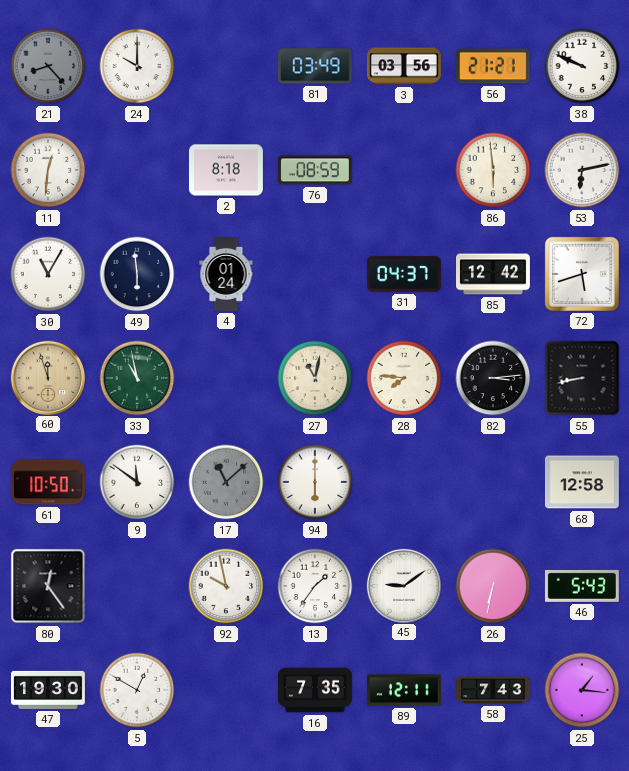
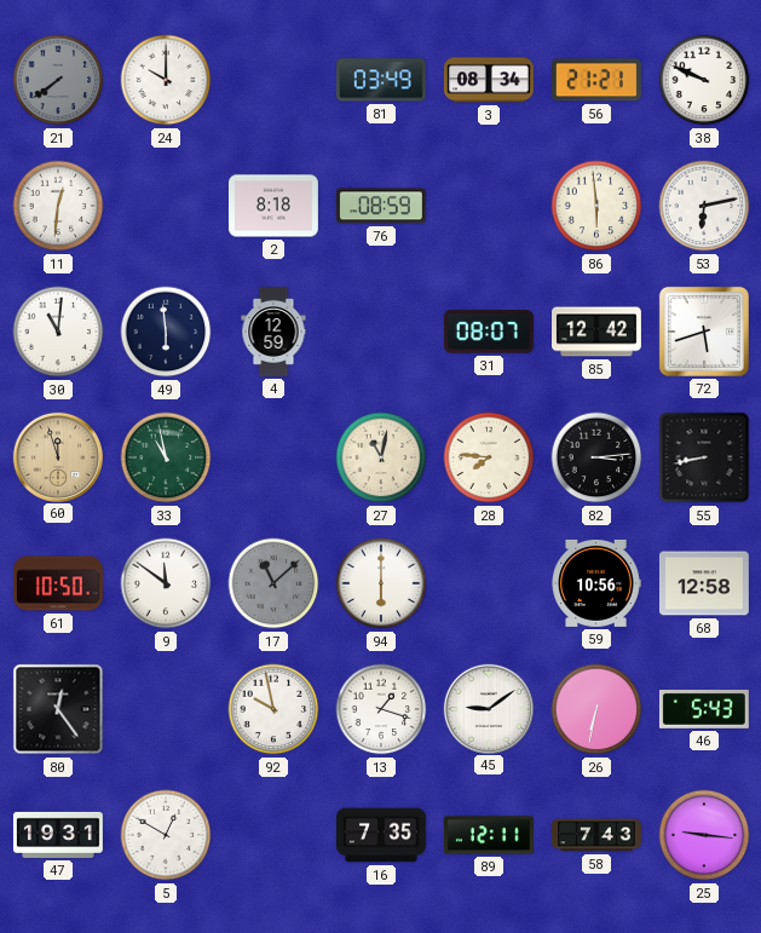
21: 8:23 -> 7:39
3: 03:56 -> 08:34
30: 11:05 -> 11:01
4: 01:24 -> 12:59
31: 04:37 -> 08:07
59: none -> 10:56
13: 1:36 -> 1:18
47: 19:30 -> 19:31
25: 1:16 -> 9:16
